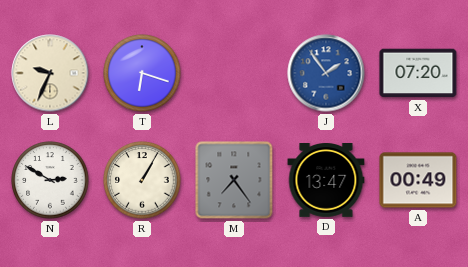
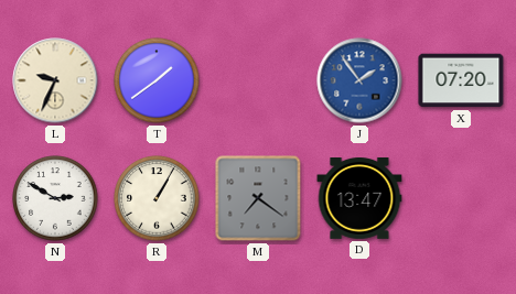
T: 6:18 -> 1:39
M: 7:24 -> 7:21
A: 00:49 -> none
